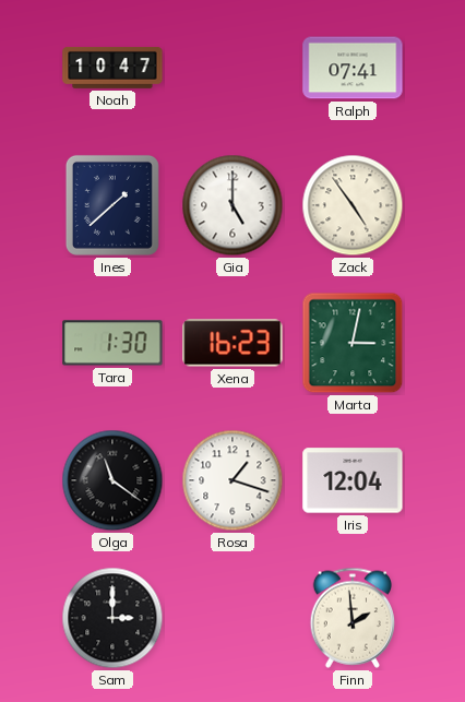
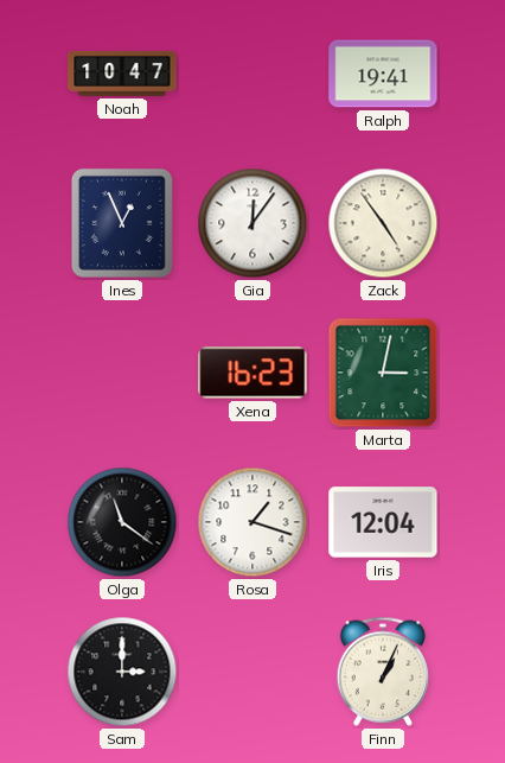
Ralph: 07:41 -> 19:41
Ines: 1:38 -> 12:56
Gia: 5:00 -> 12:06
Tara: 1:30 -> none
Finn: 1:59 -> 1:04
